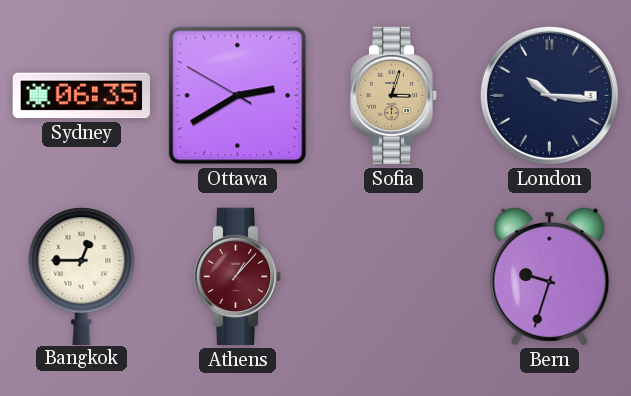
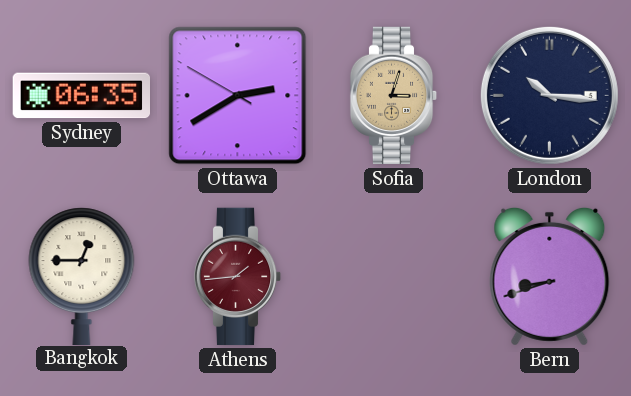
Athens: 1:07 -> 1:44
Bern: 9:33 -> 8:42
